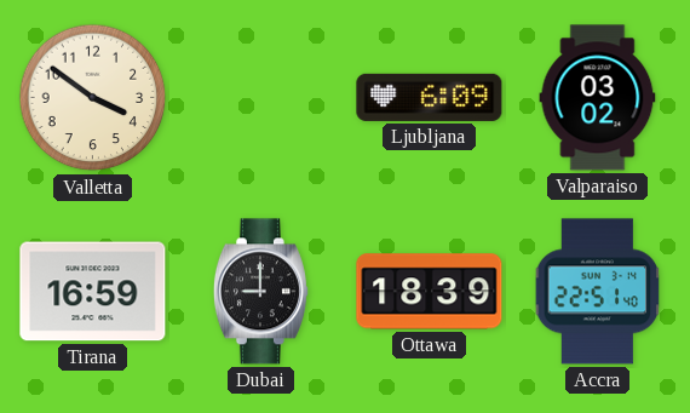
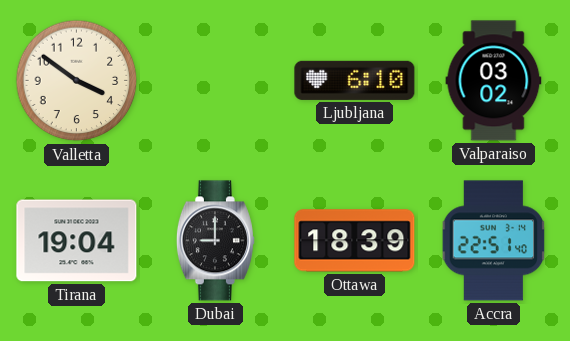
Ljubljana: 6:09 -> 6:10
Tirana: 16:59 -> 19:04
